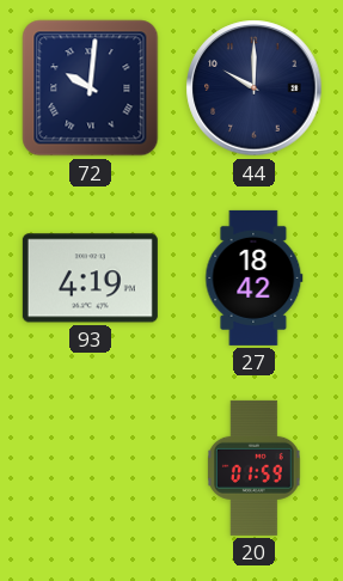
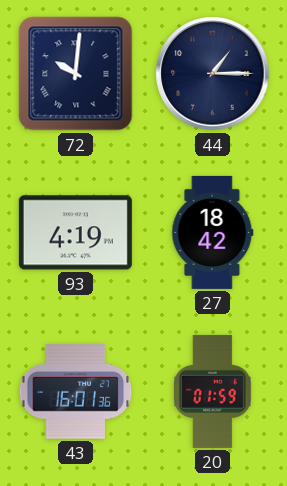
44: 10:00 -> 1:15
43: none -> 16:01
